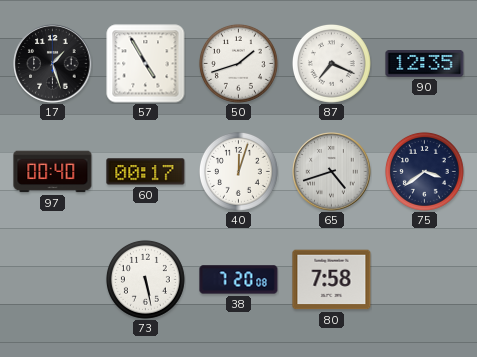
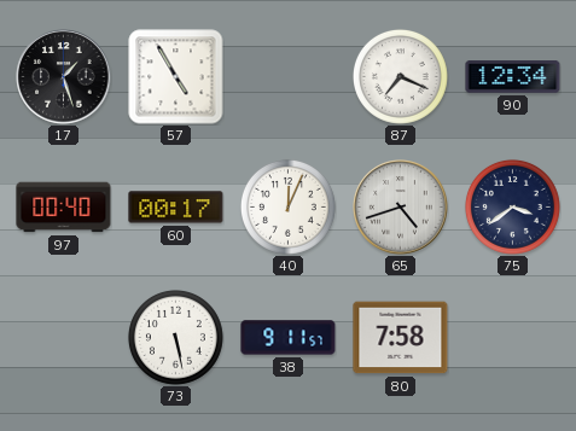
50: 1:42 -> none
90: 12:35 -> 12:34
40: 12:03 -> 12:04
38: 7:20 -> 9:11
